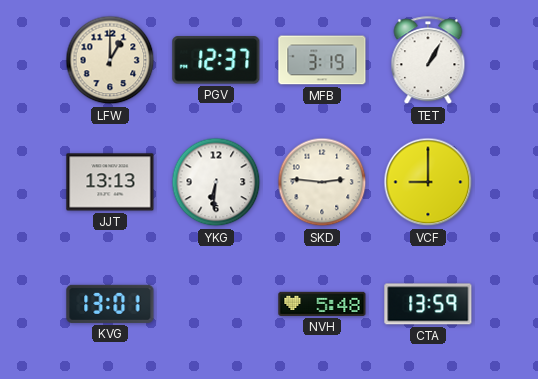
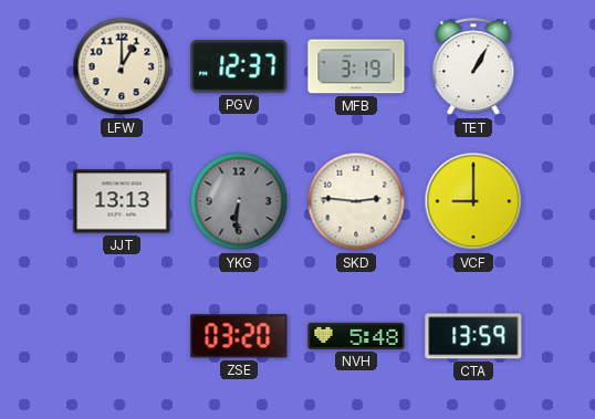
YKG dial: white -> grey
KVG: 13:01 -> none
ZSE: none -> 03:20
